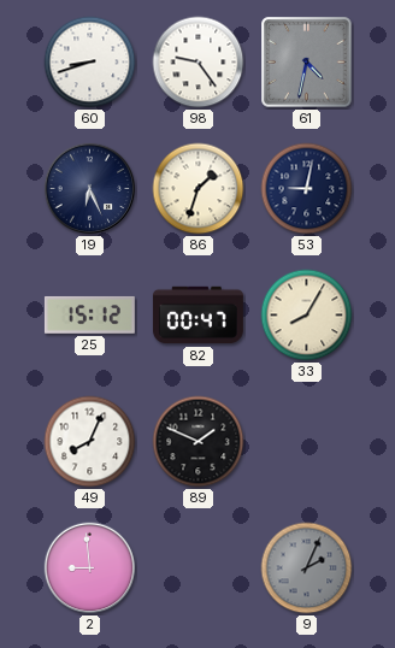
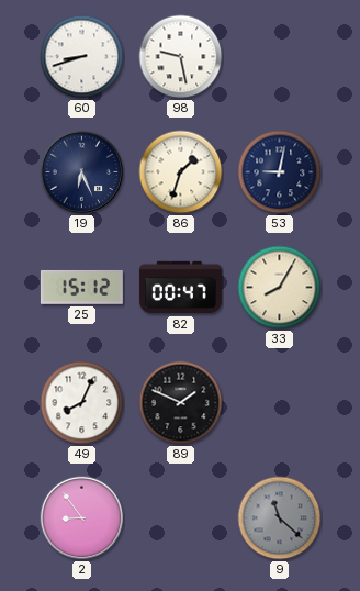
98: 9:24 -> 9:28
61: 4:32 -> none
2: 8:59 -> 8:54
9: 2:04 -> 11:22
